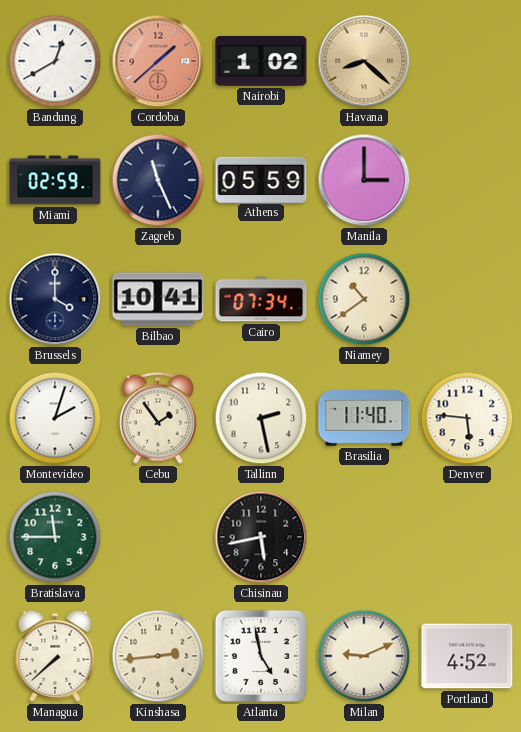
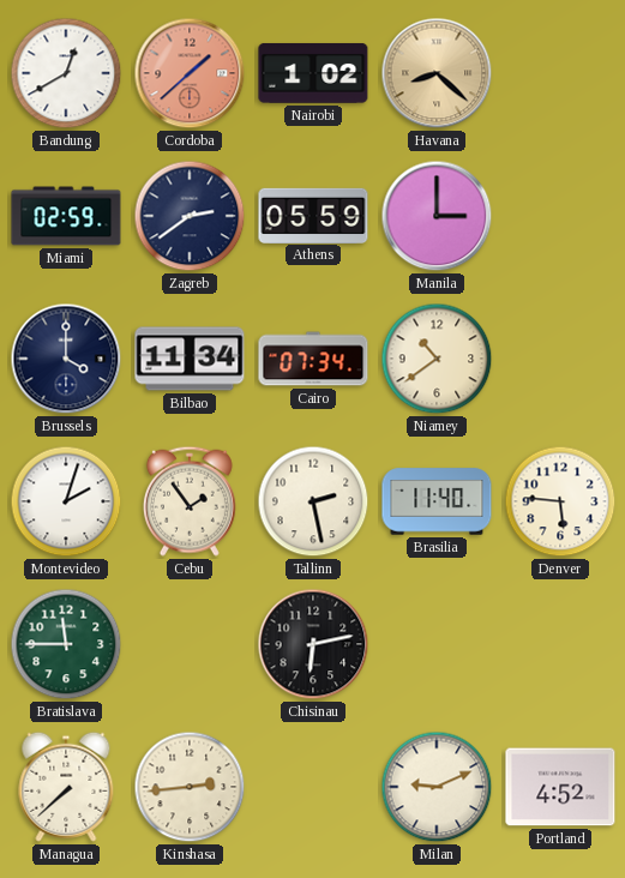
Zagreb: 11:26 -> 2:39
Bilbao: 10:41 -> 11:34
Chisinau: 5:43 -> 6:13
Atlanta: 4:58 -> none
